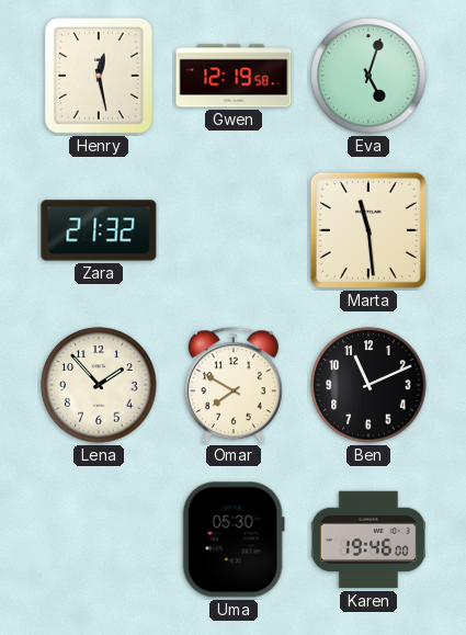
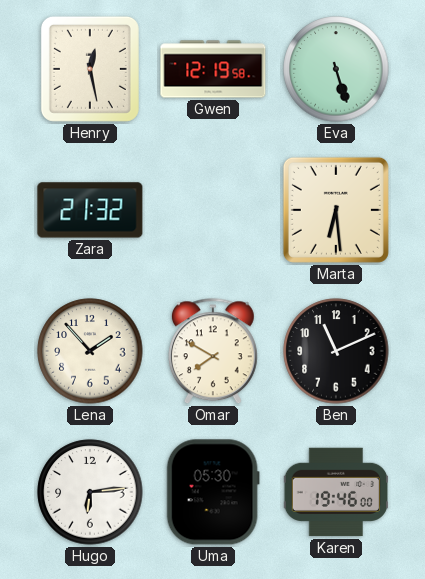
Eva: 5:03 -> 5:27
Marta: 11:29 -> 6:29
Hugo: none -> 6:14
